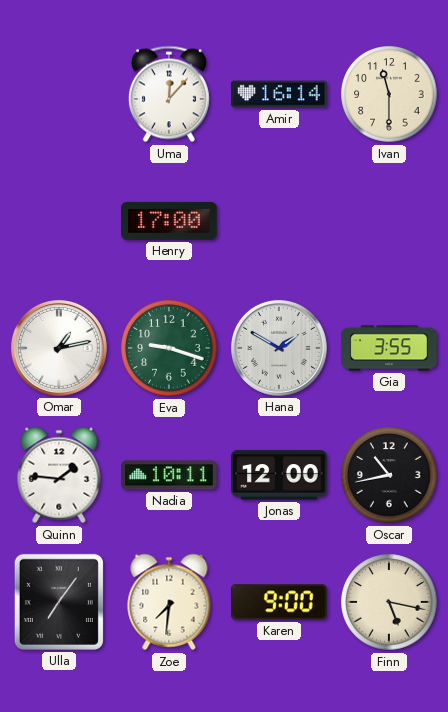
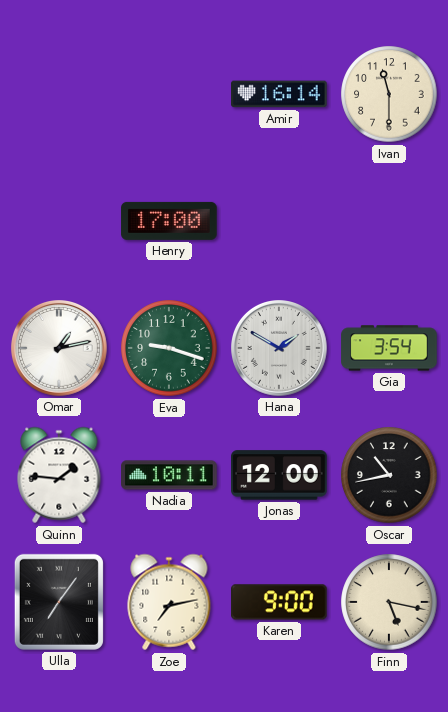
Uma: 12:07 -> none
Gia: 3:55 -> 3:54
Zoe: 7:31 -> 7:13
